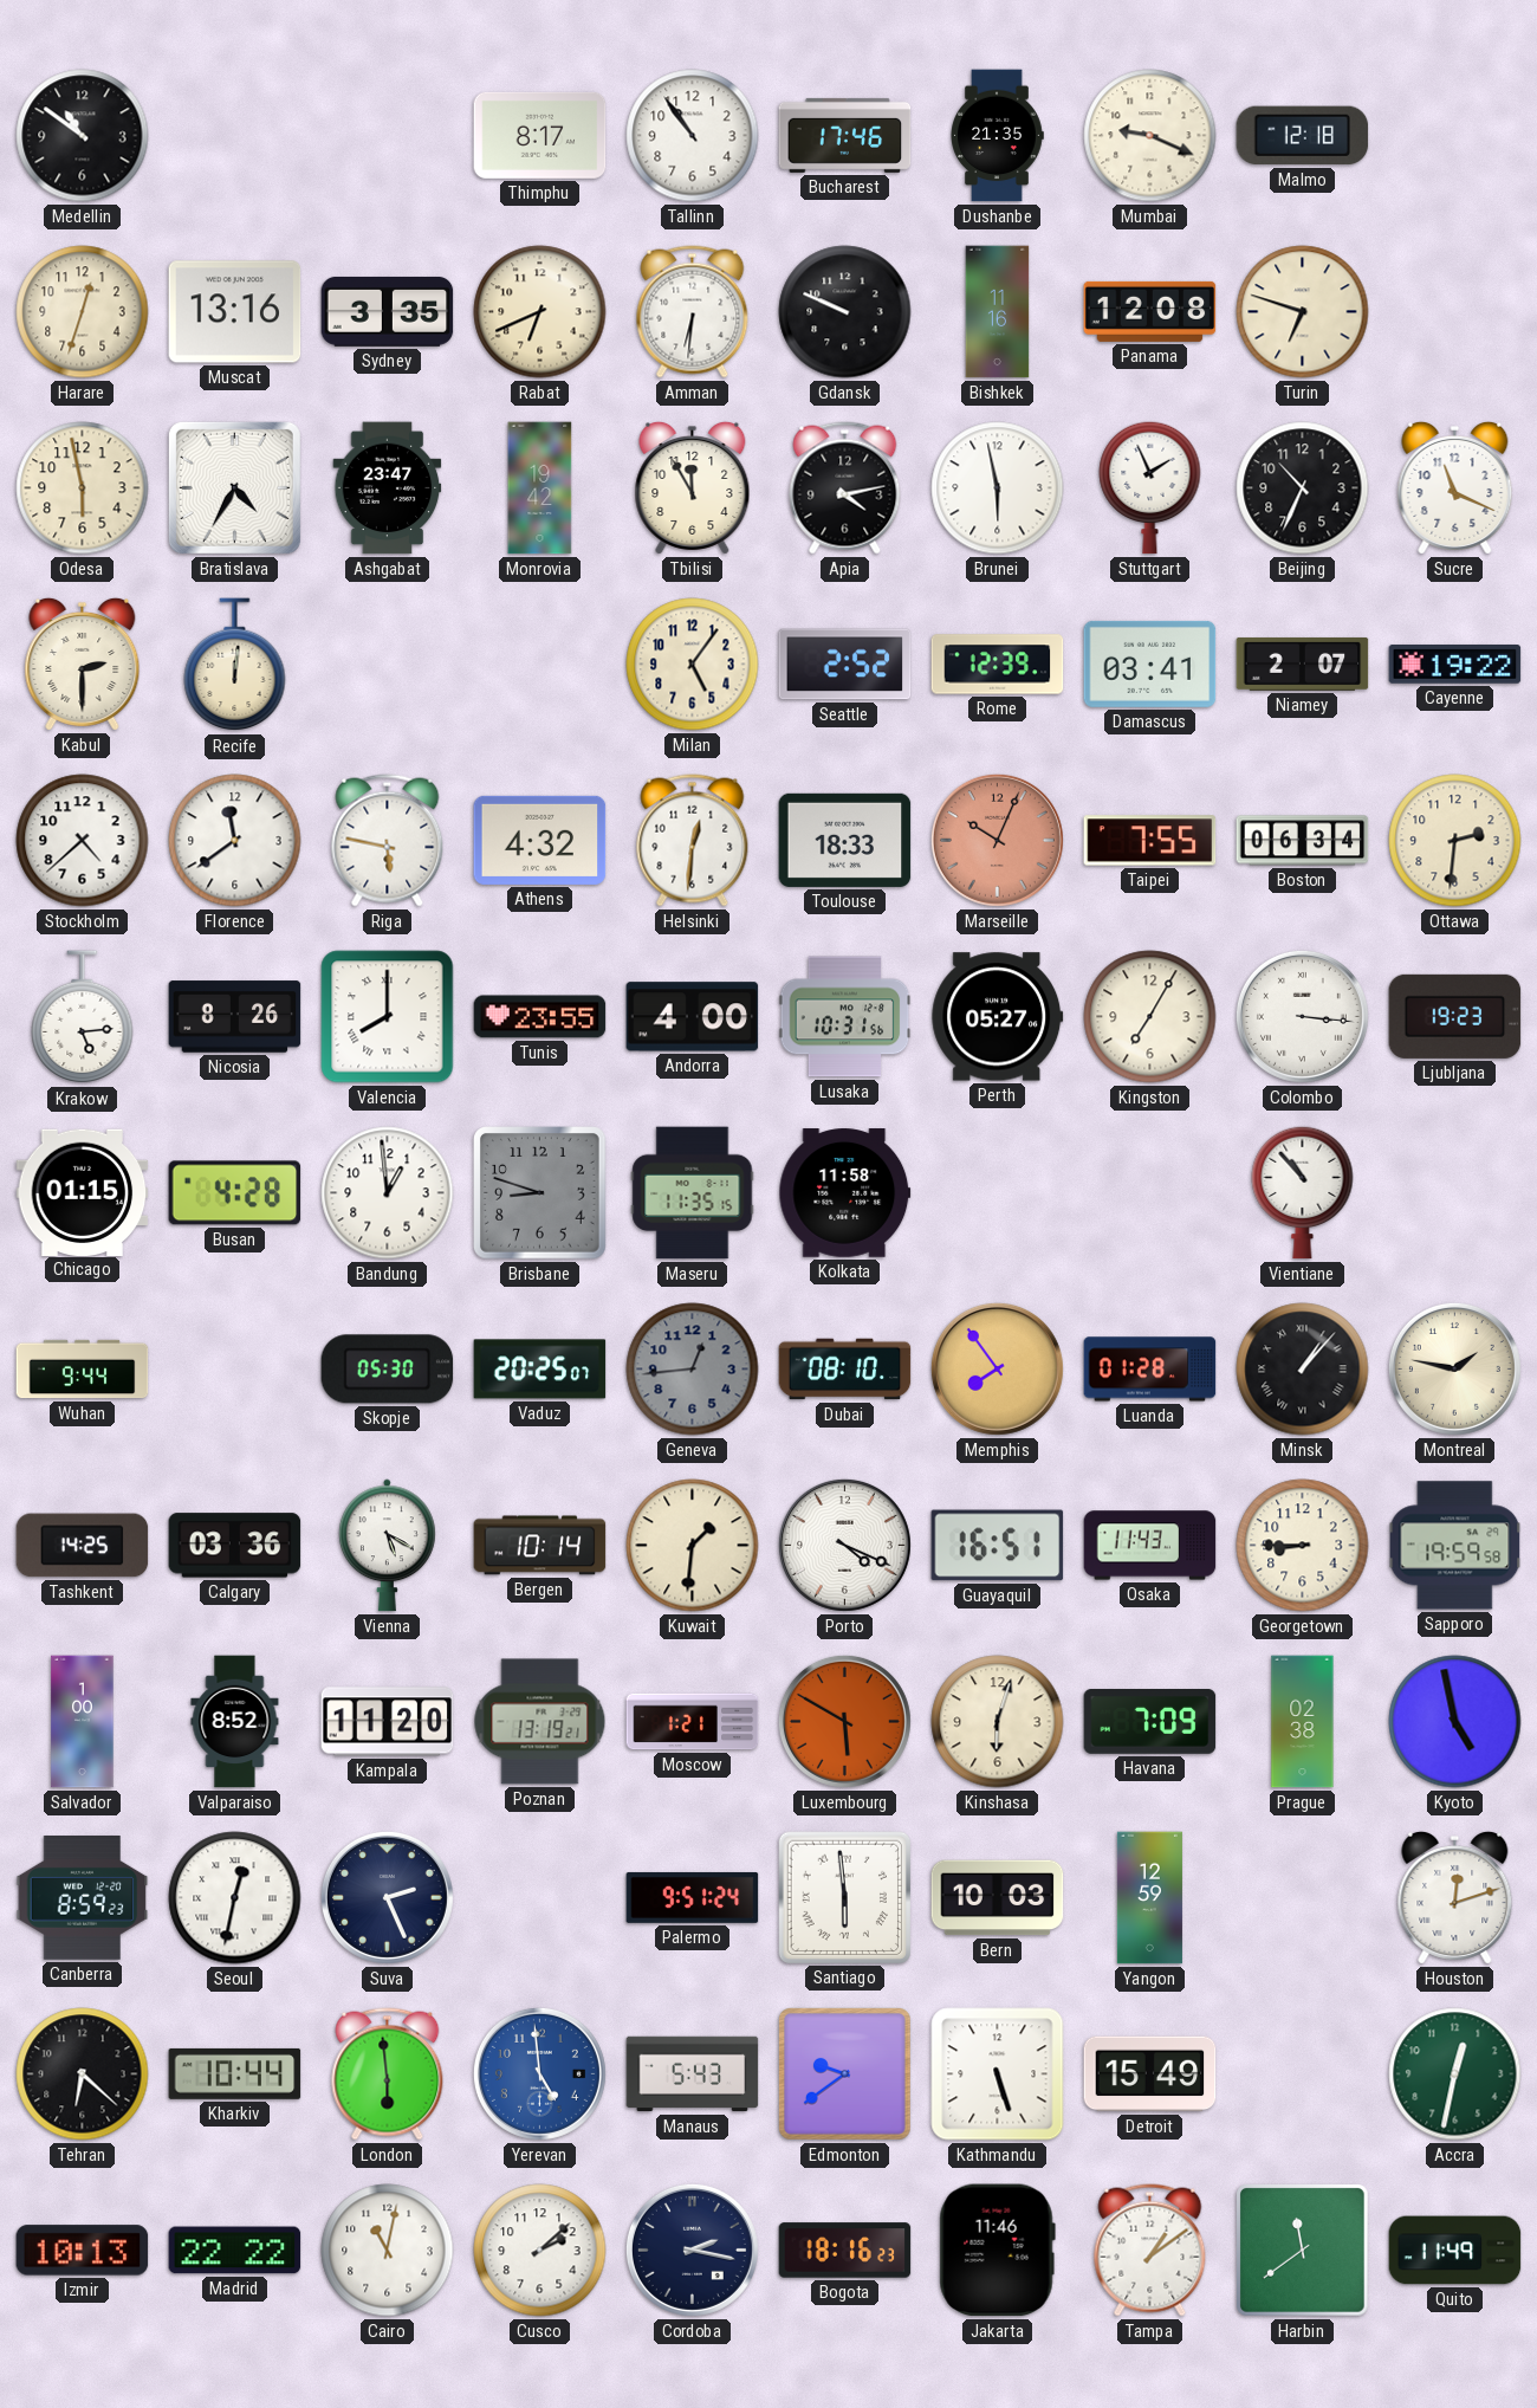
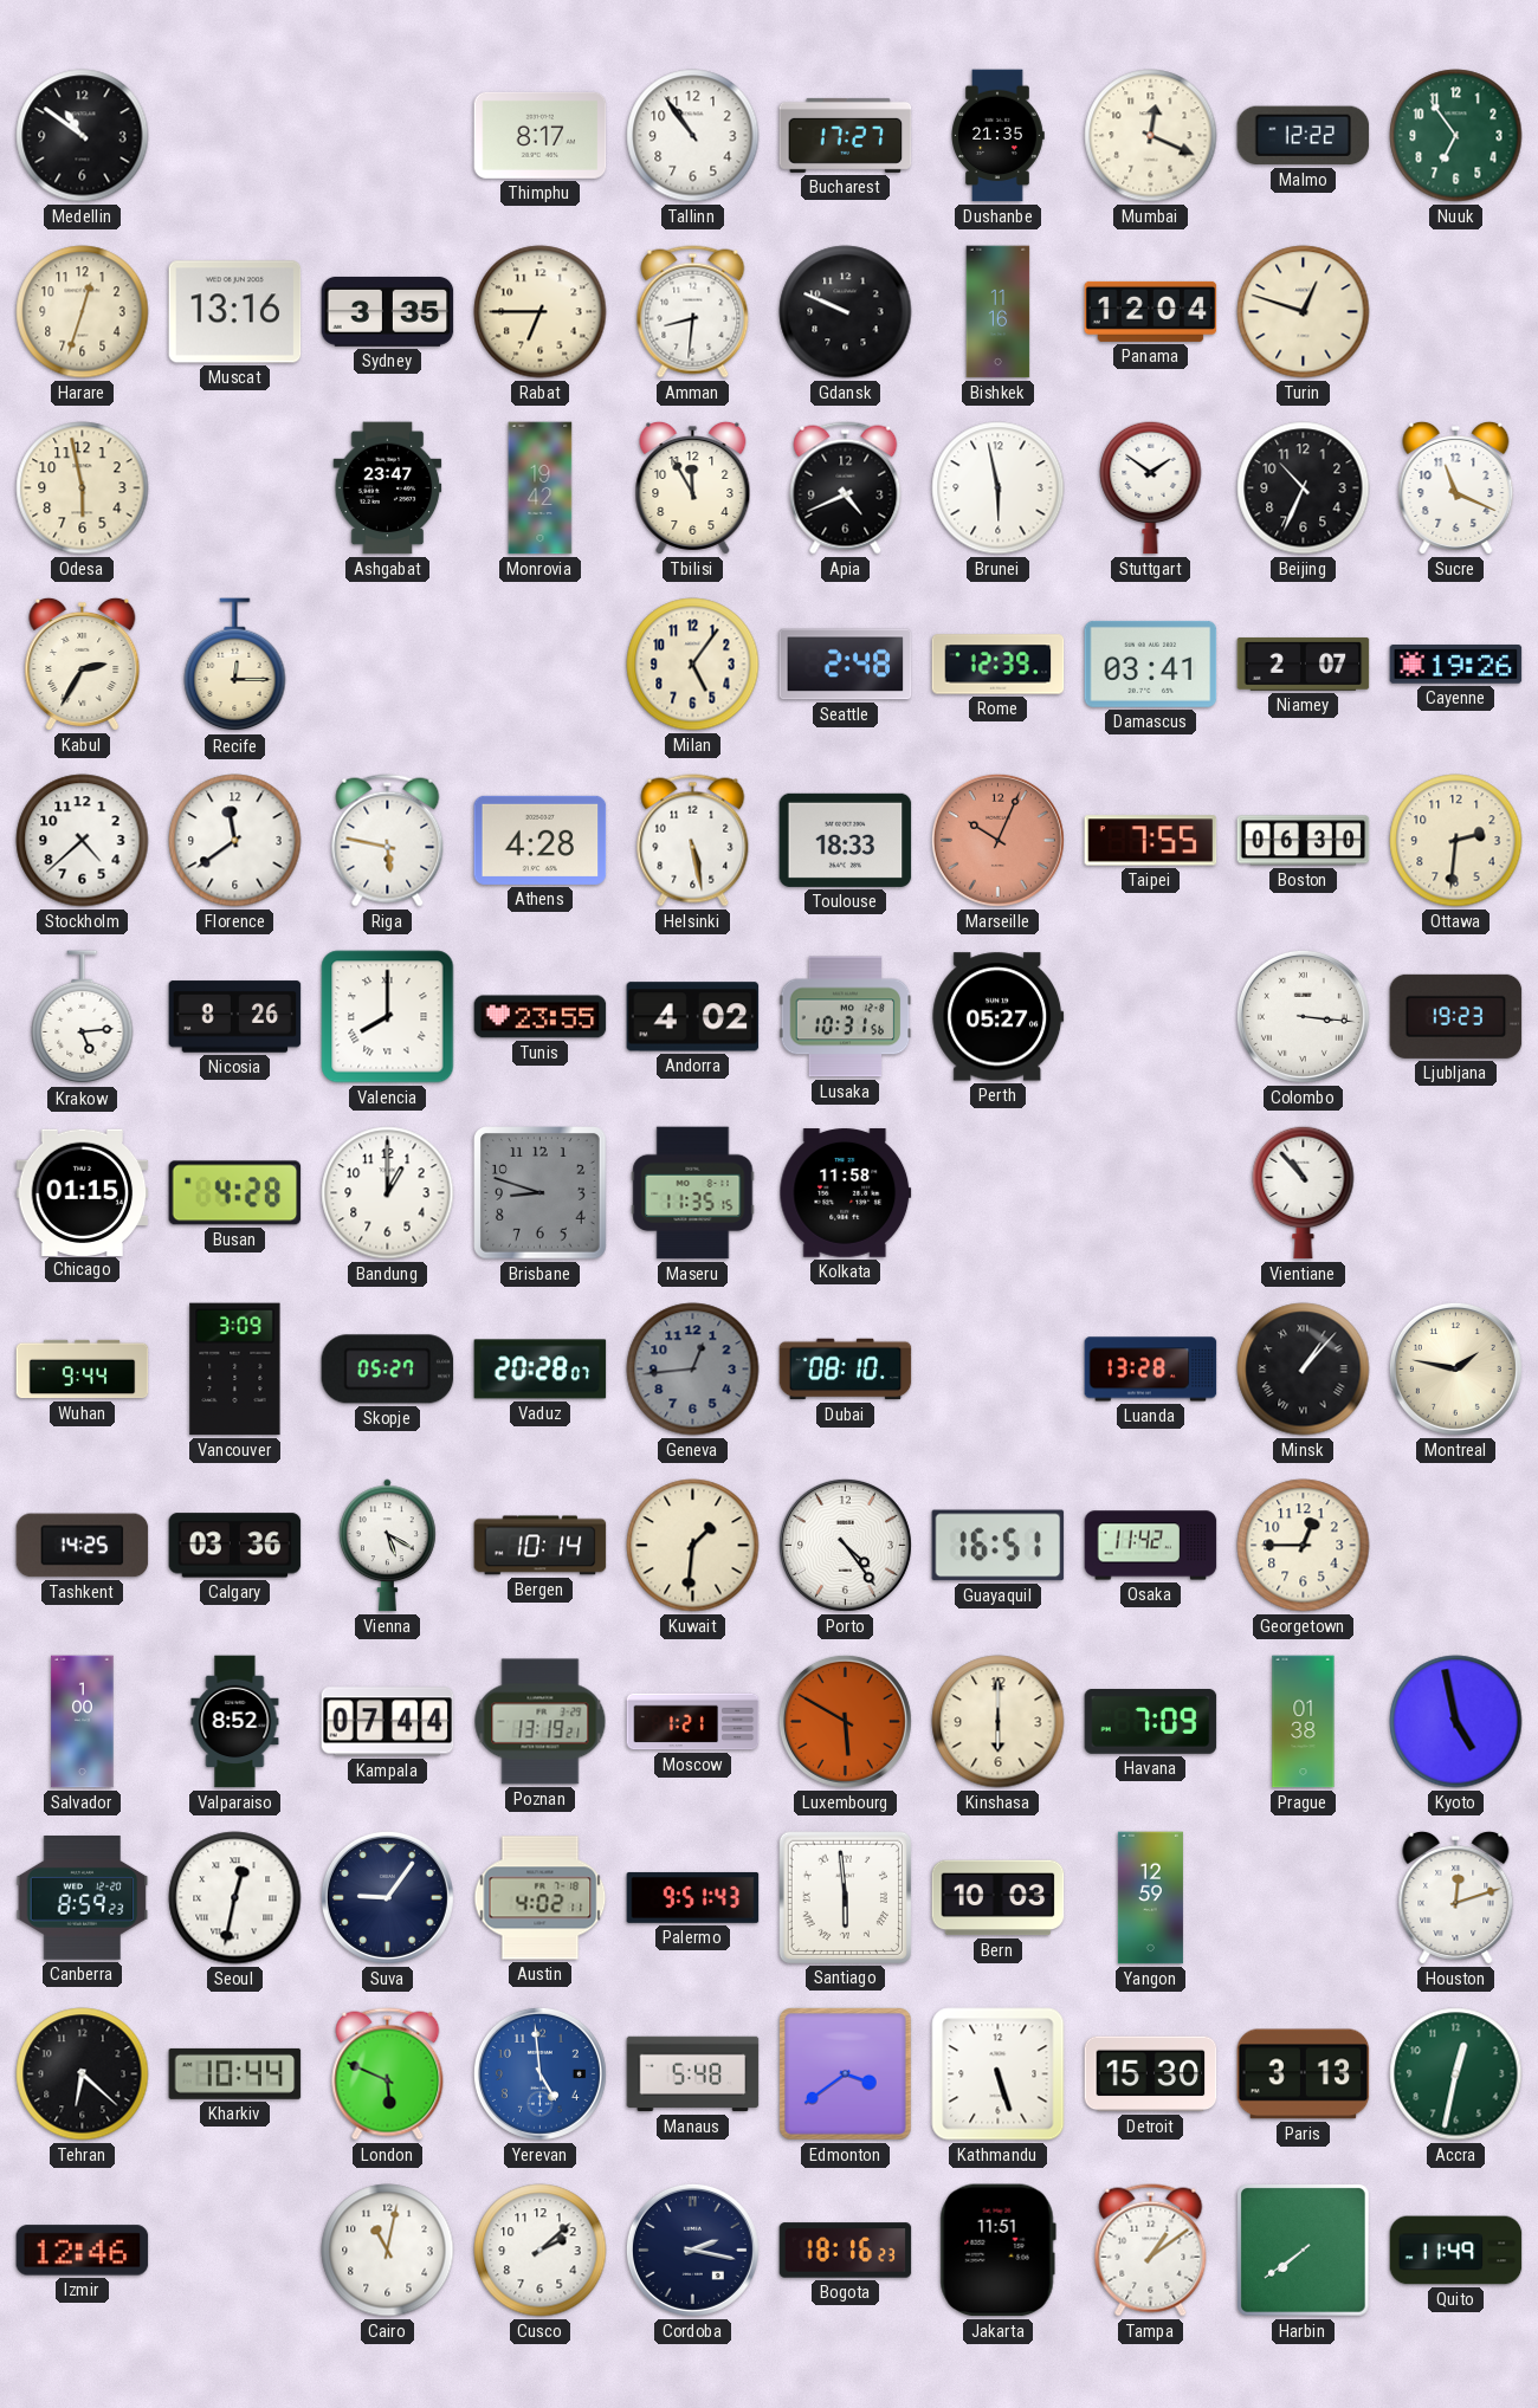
Bucharest: 17:46 -> 17:27
Mumbai: 9:19 -> 12:19
Malmo: 12:18 -> 12:22
Nuuk: none -> 6:54
Rabat: 6:41 -> 6:45
Amman: 6:31 -> 8:31
Panama: 12:08 -> 12:04
Turin: 6:48 -> 12:48
Bratislava: 4:35 -> none
Apia: 4:13 -> 4:41
Stuttgart: 1:56 -> 1:51
Kabul: 2:30 -> 2:35
Recife: 12:01 -> 12:15
Seattle: 2:52 -> 2:48
Cayenne: 19:22 -> 19:26
Athens: 4:32 -> 4:28
Helsinki: 12:31 -> 5:28
Boston: 06:34 -> 06:30
Andorra: 4:00 -> 4:02
Kingston: 7:05 -> none
Bandung: 12:59 -> 1:00
Vancouver: none -> 3:09
Skopje: 05:30 -> 05:27
Vaduz: 20:25 -> 20:28
Memphis: 7:54 -> none
Luanda: 01:28 -> 13:28
Porto: 4:19 -> 4:24
Osaka: 11:43 -> 11:42
Georgetown: 8:45 -> 12:45
Sapporo: 19:59 -> none
Kampala: 11:20 -> 07:44
Kinshasa: 6:03 -> 6:00
Prague: 02:38 -> 01:38
Suva: 2:26 -> 9:06
Austin: none -> 4:02
Palermo: 9:51:24 -> 9:51:43
London: 5:59 -> 5:49
Manaus: 5:43 -> 5:48
Edmonton: 9:39 -> 3:39
Detroit: 15:49 -> 15:30
Paris: none -> 3:13
Izmir: 10:13 -> 12:46
Madrid: 22:22 -> none
Jakarta: 11:46 -> 11:51
Harbin: 11:39 -> 7:39
